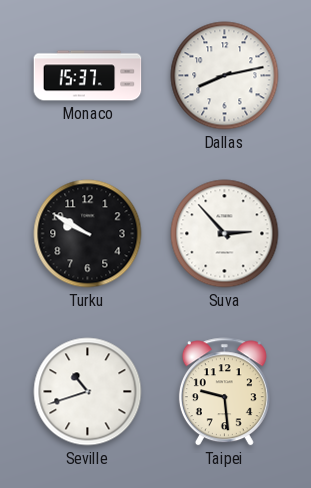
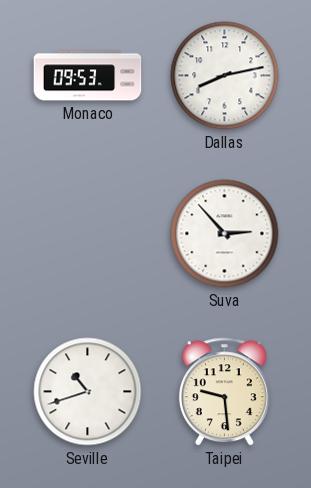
Monaco: 15:37 -> 09:53
Turku: 9:50 -> none
